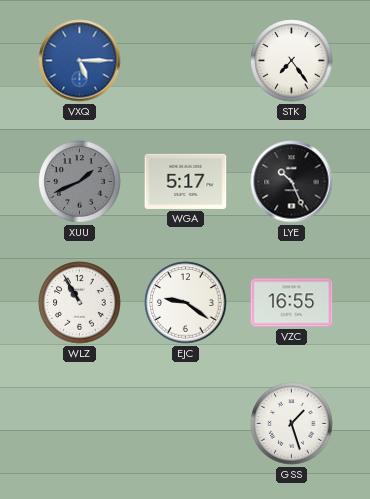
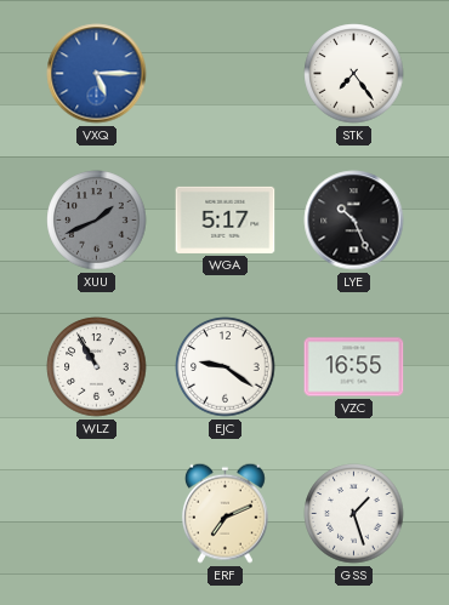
ERF: none -> 7:11
